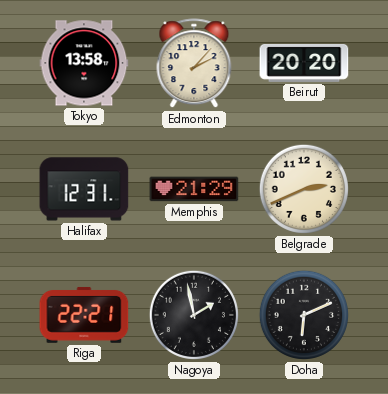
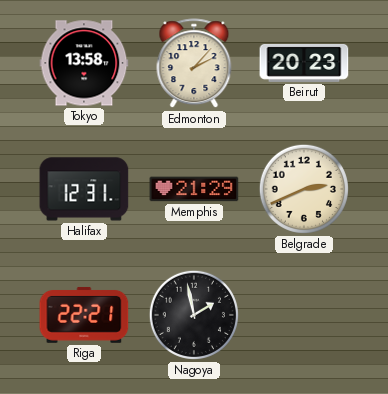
Beirut: 20:20 -> 20:23
Doha: 6:11 -> none
